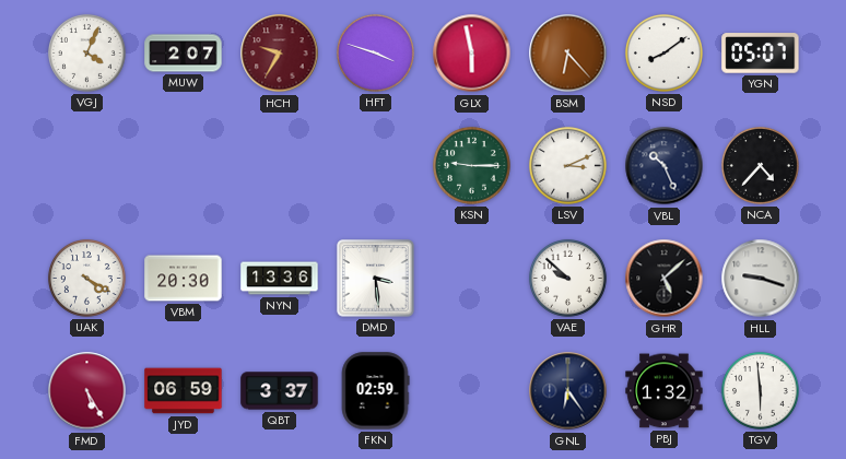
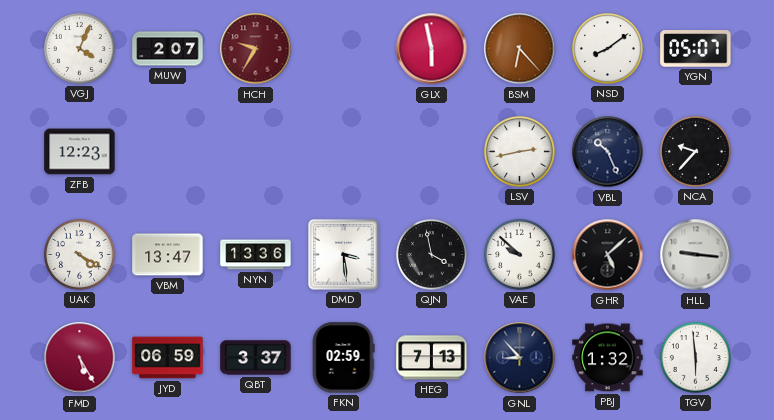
HFT: 3:48 -> none
ZFB: none -> 12:23
KSN: 9:15 -> none
LSV: 3:11 -> 2:43
NCA: 4:37 -> 9:37
VBM: 20:30 -> 13:47
QJN: none -> 3:58
HLL: 9:18 -> 9:16
HEG: none -> 7:13
GNL: 6:24 -> 8:53
